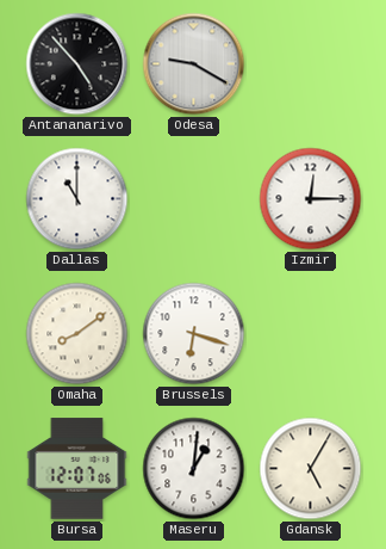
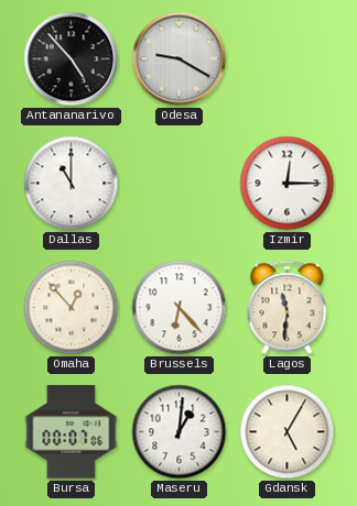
Omaha: 8:09 -> 12:53
Brussels: 6:18 -> 6:23
Lagos: none -> 11:31
Bursa: 12:07 -> 00:07
